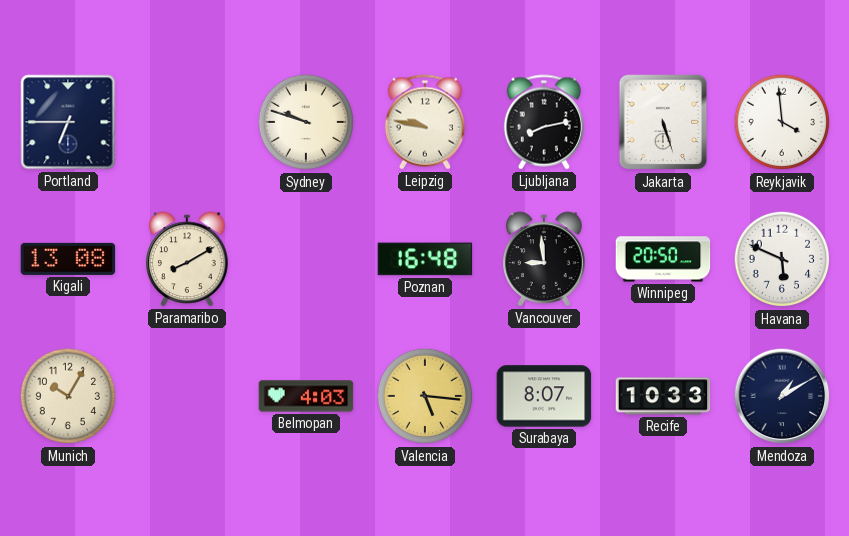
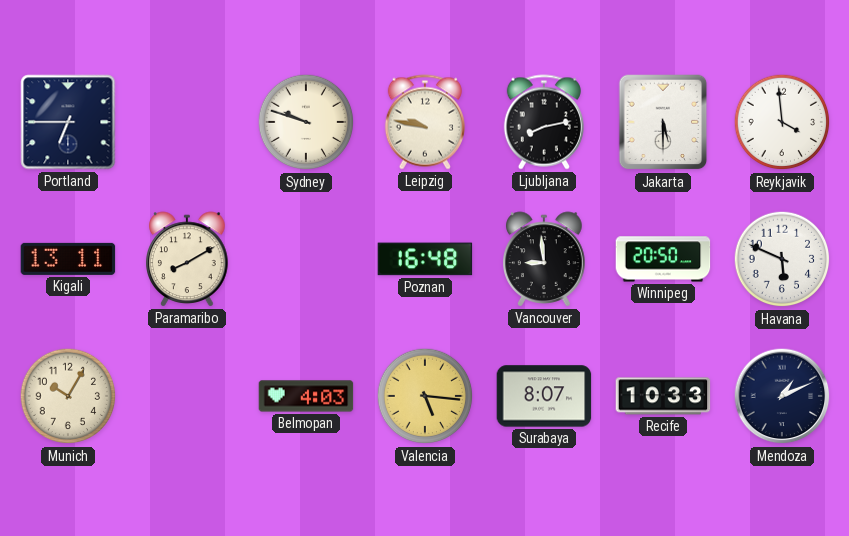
Jakarta: 5:27 -> 5:30
Kigali: 13:08 -> 13:11
Mendoza: 1:10 -> 1:11
